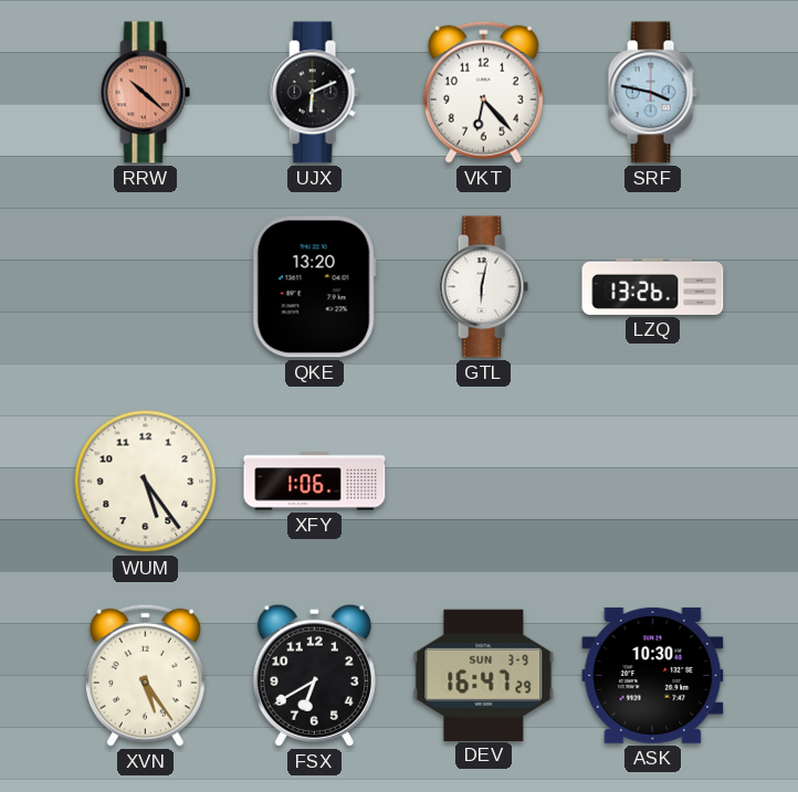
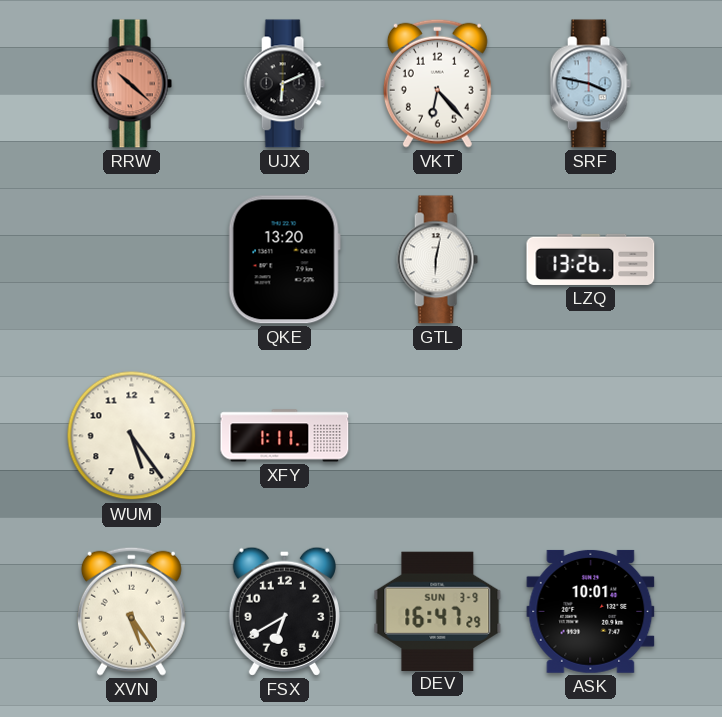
XFY: 1:06 -> 1:11
ASK: 10:30 -> 10:01
